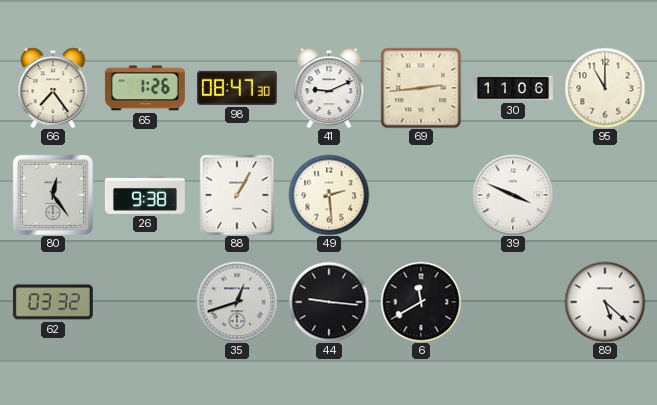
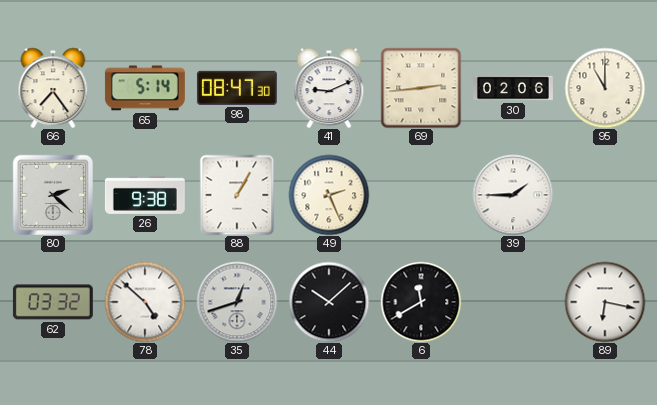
65: 1:26 -> 5:14
30: 11:06 -> 02:06
80: 12:24 -> 2:22
49: 2:29 -> 2:26
39: 3:49 -> 1:45
78: none -> 4:52
44: 9:16 -> 10:08
89: 5:22 -> 6:17
